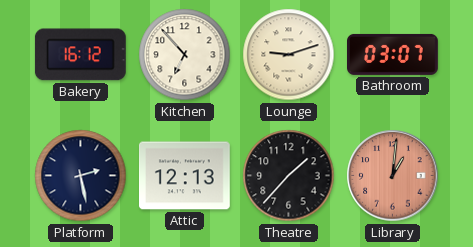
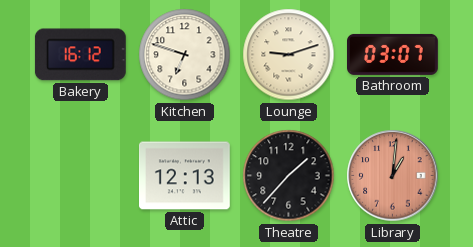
Kitchen: 6:53 -> 6:48
Platform: 2:28 -> none
